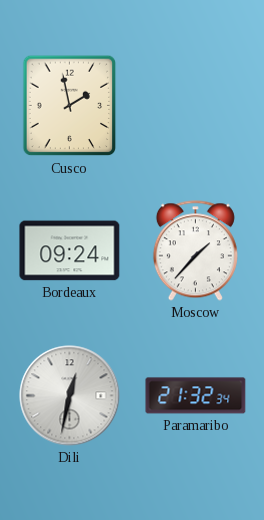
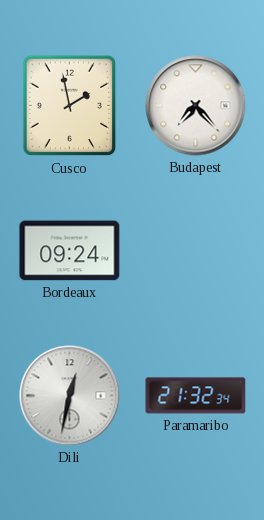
Budapest: none -> 7:23
Moscow: 1:37 -> none
